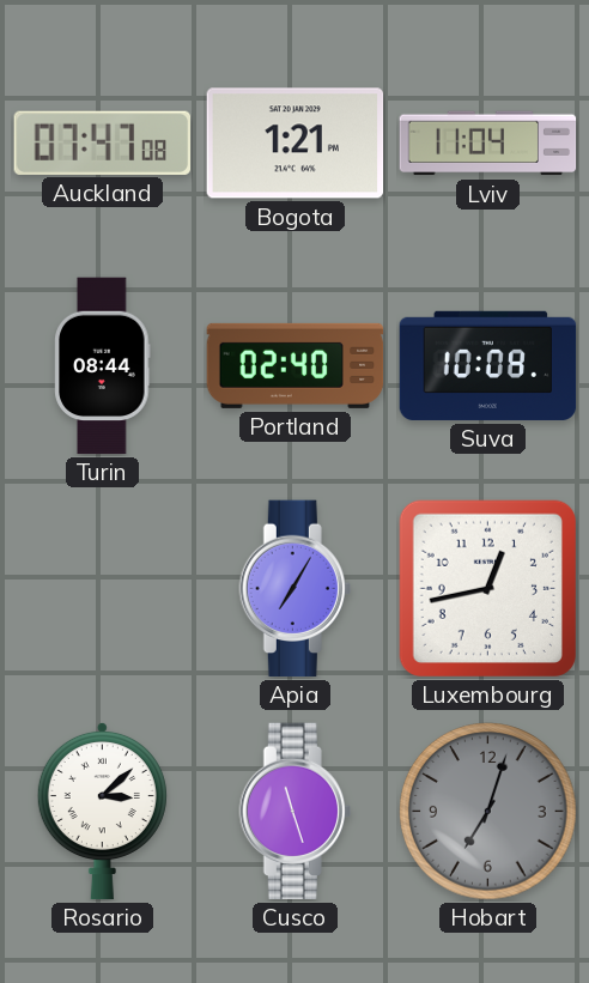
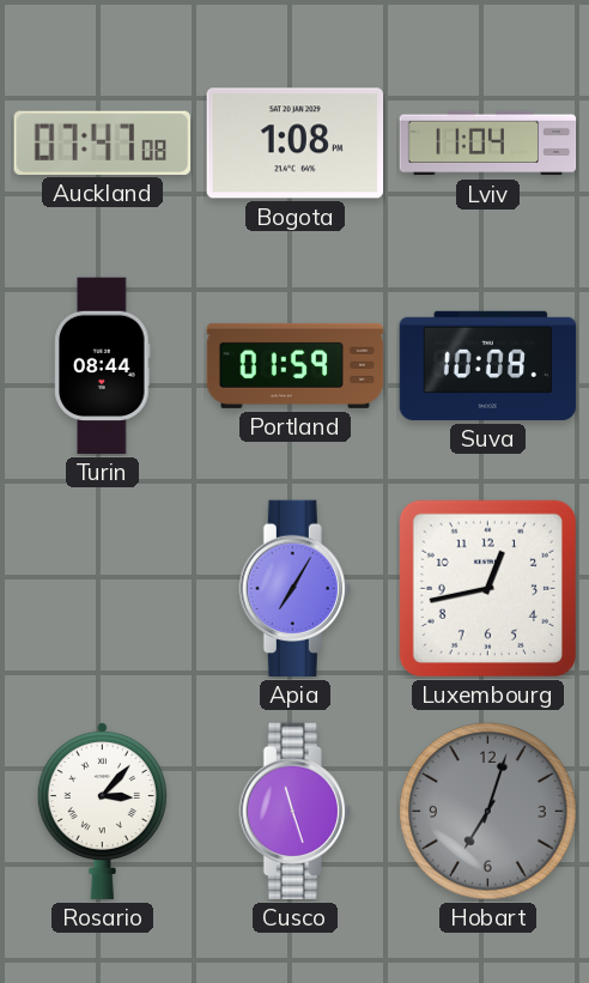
Bogota: 1:21 -> 1:08
Portland: 02:40 -> 01:59
Rosario: 3:08 -> 3:07
